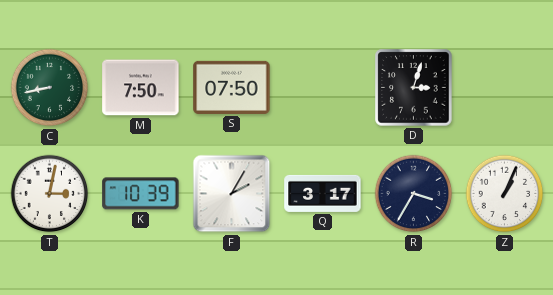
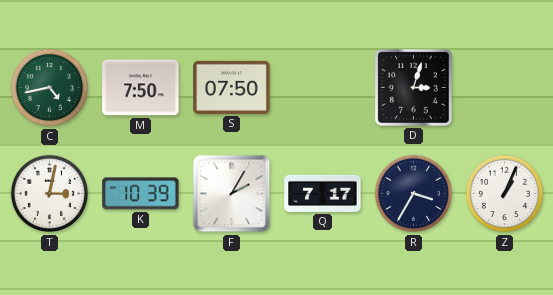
C: 8:43 -> 4:43
Q: 3:17 -> 7:17
